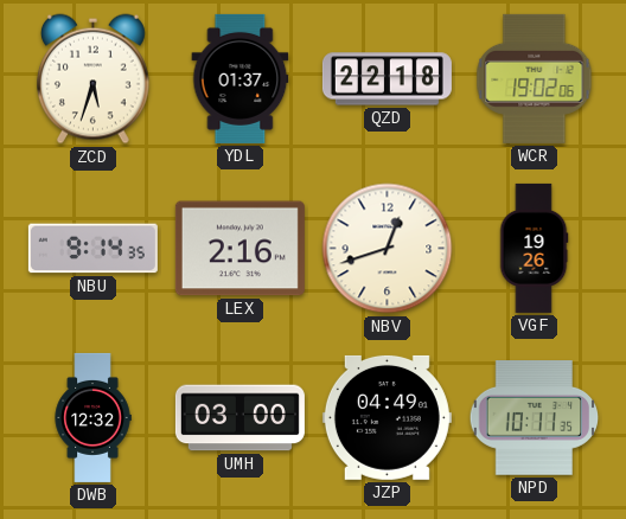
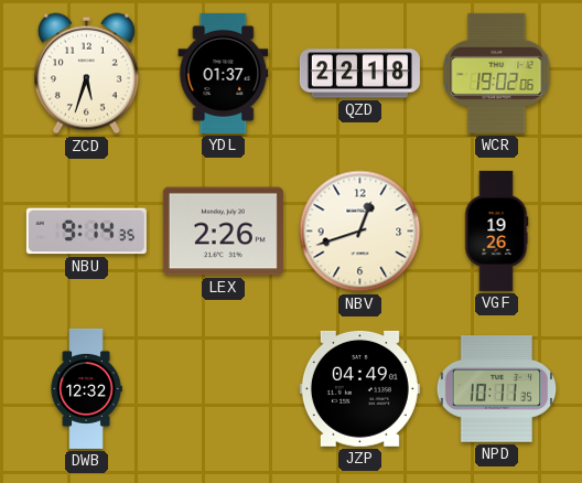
LEX: 2:16 -> 2:26
UMH: 03:00 -> none
